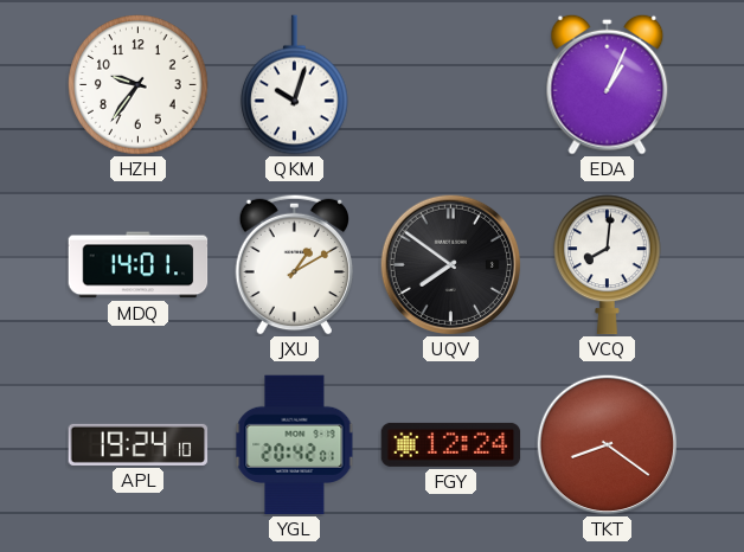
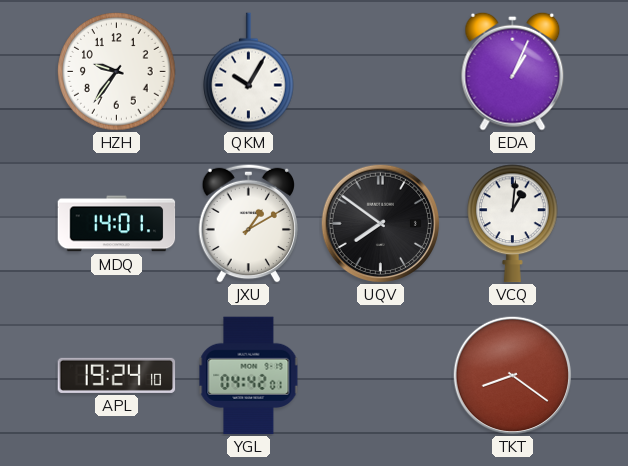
QKM: 10:03 -> 10:05
VCQ: 8:01 -> 1:01
YGL: 20:42 -> 04:42
FGY: 12:24 -> none
